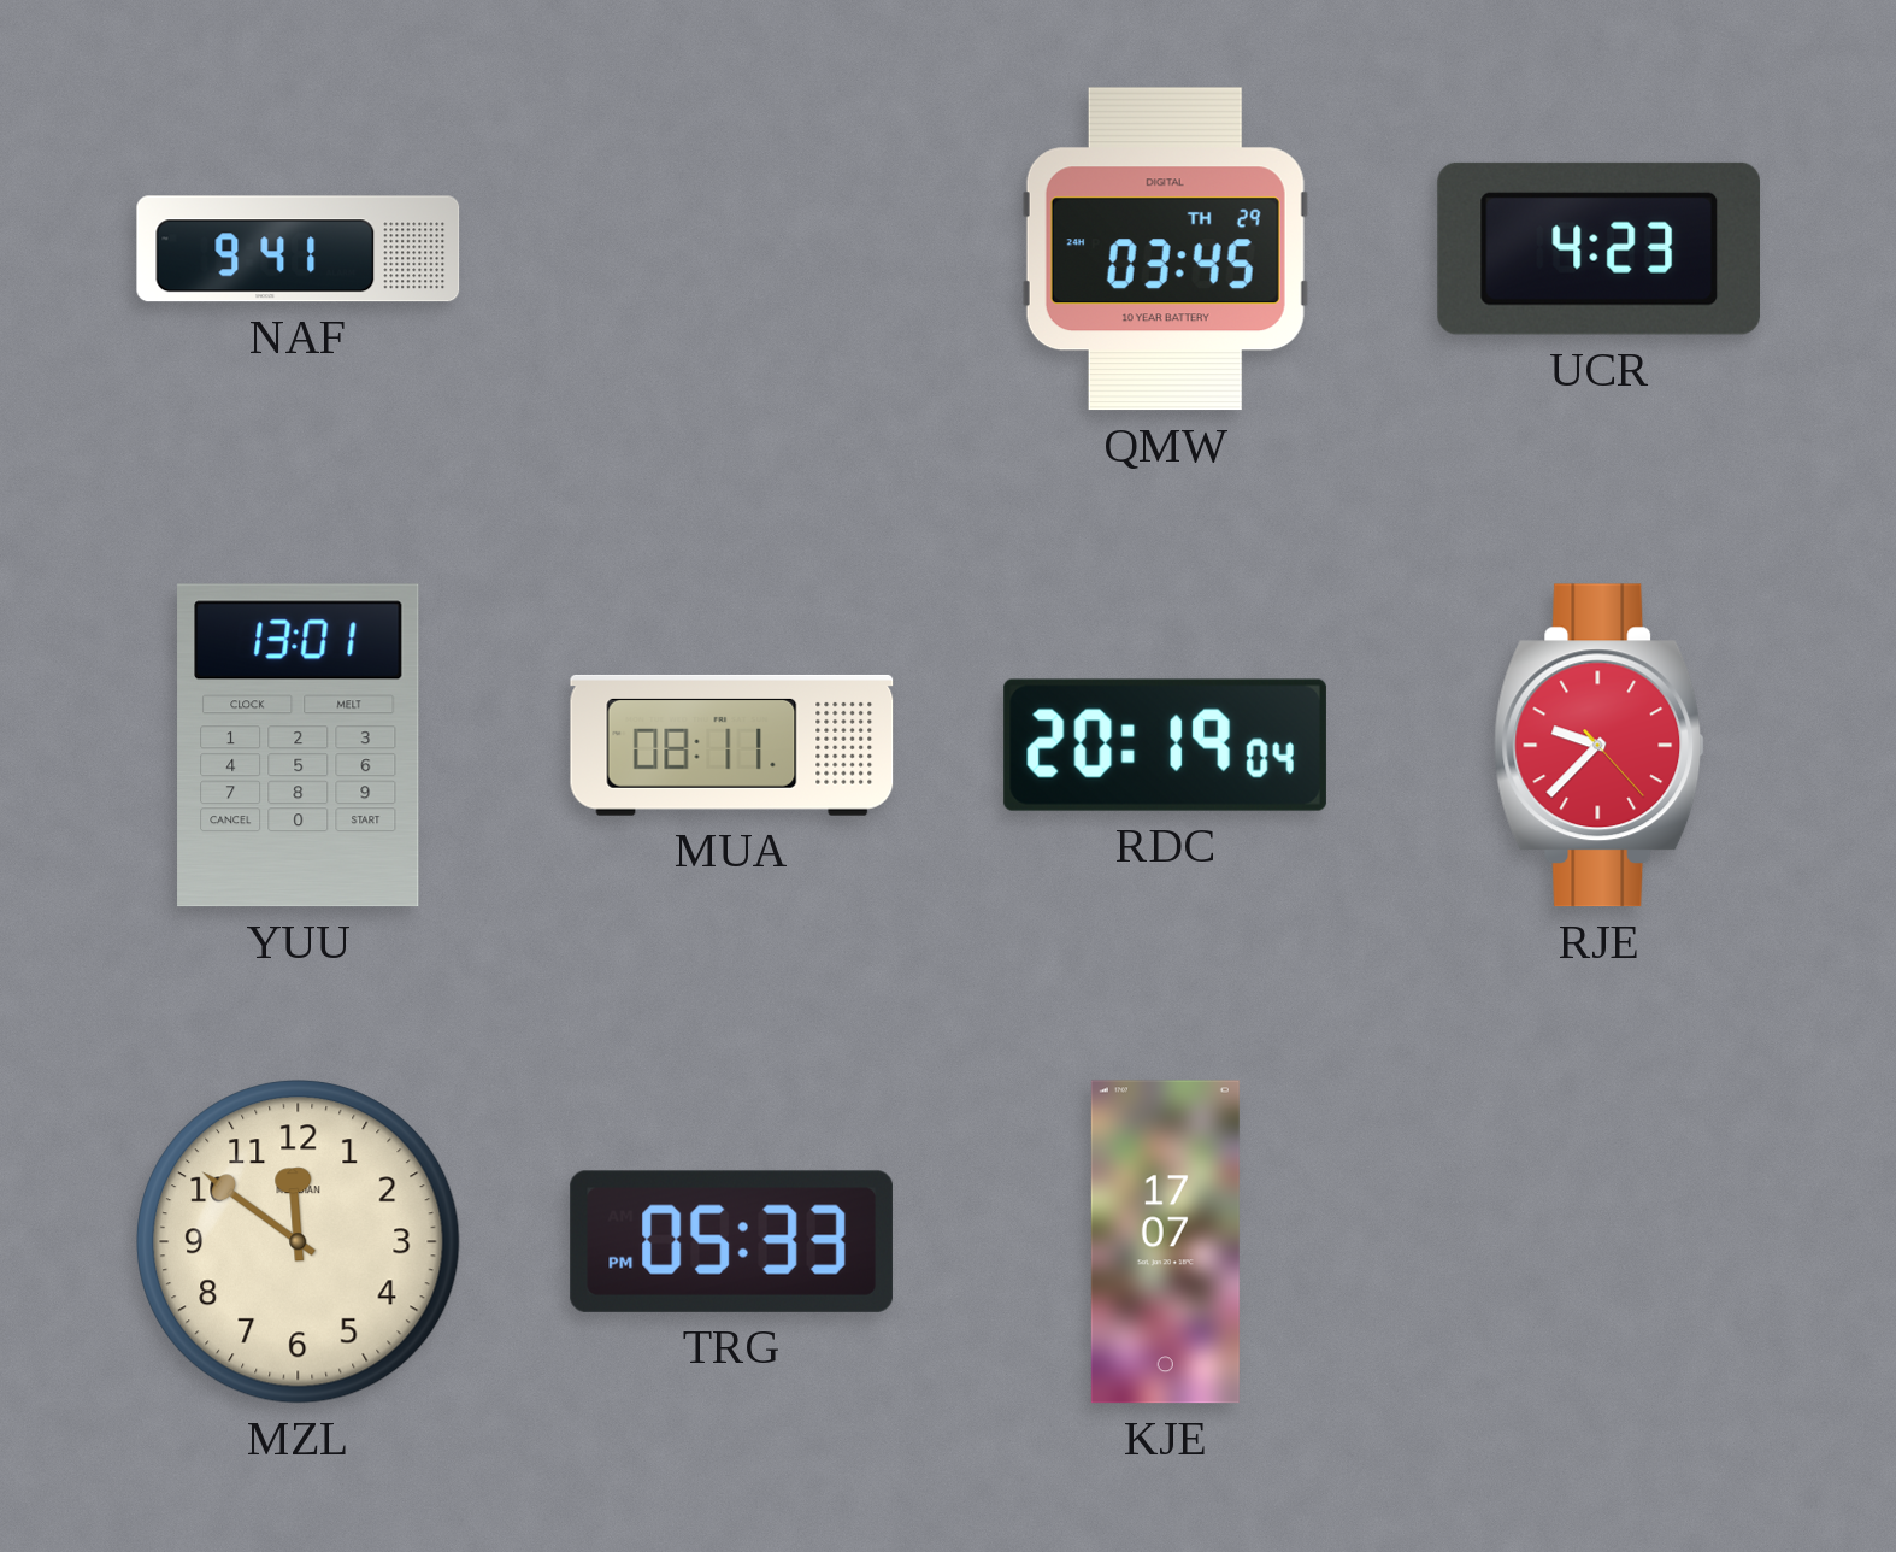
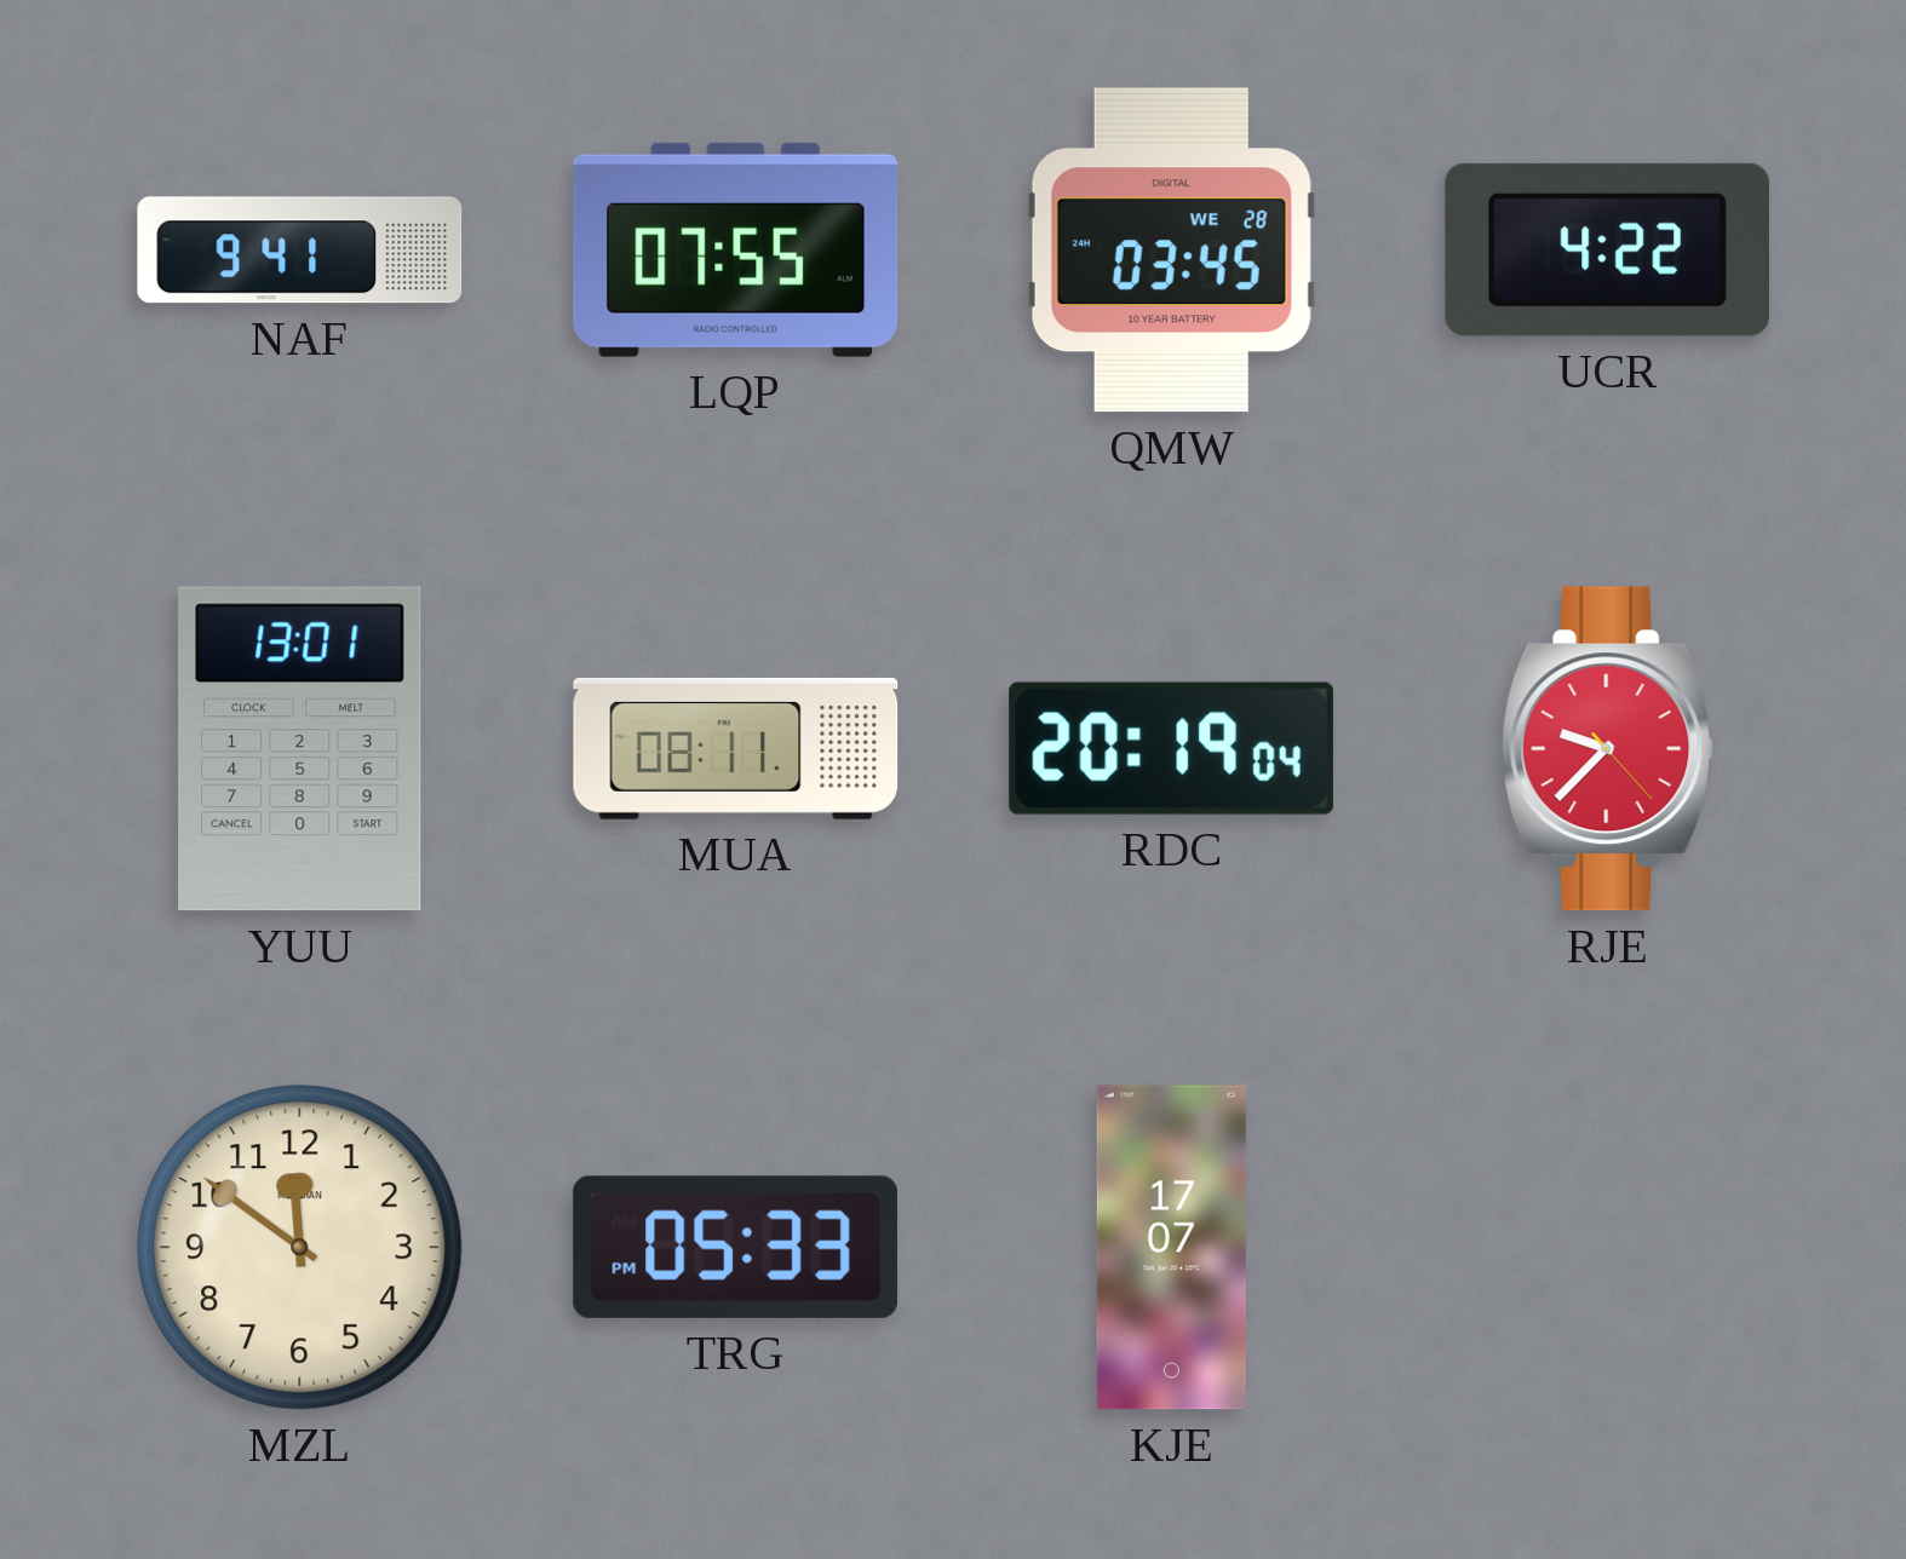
LQP: none -> 07:55
QMW date: TH 29 -> WE 28
UCR: 4:23 -> 4:22
